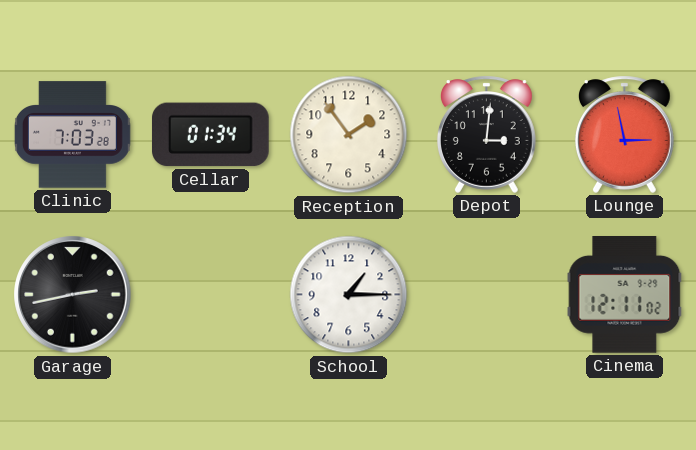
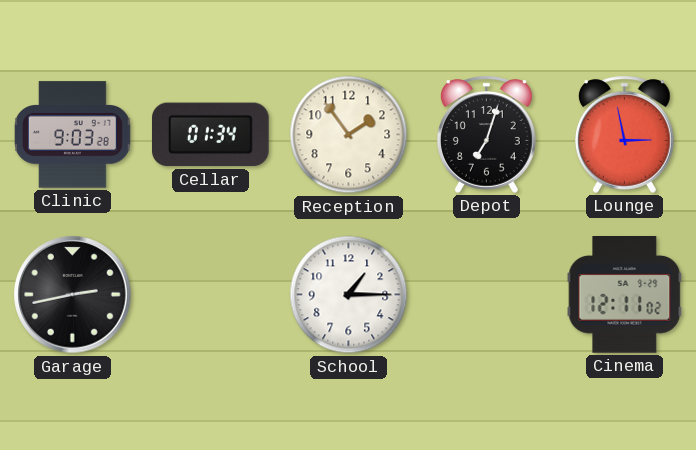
Clinic: 7:03 -> 9:03
Depot: 3:01 -> 7:03
